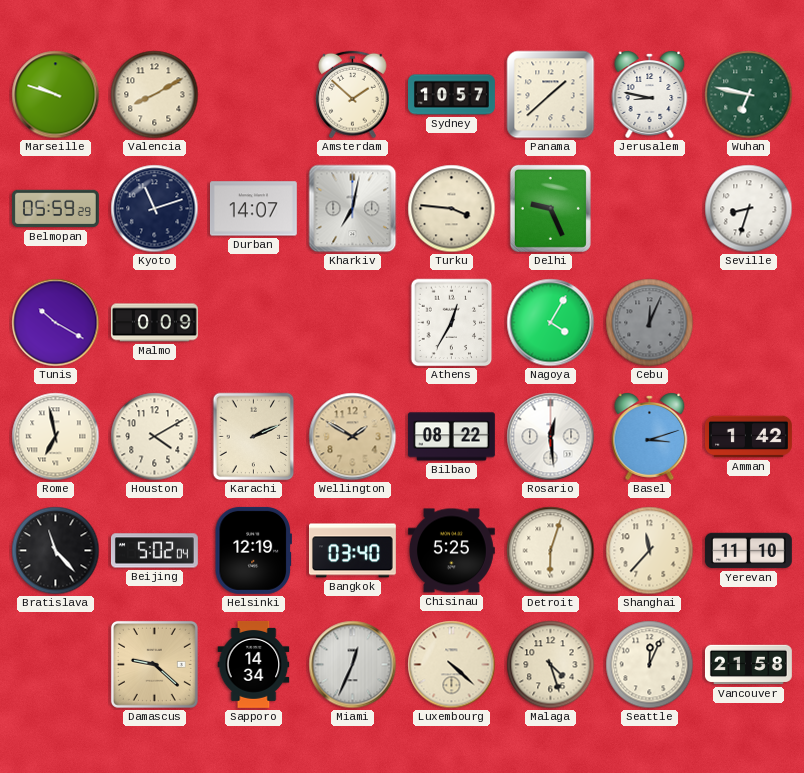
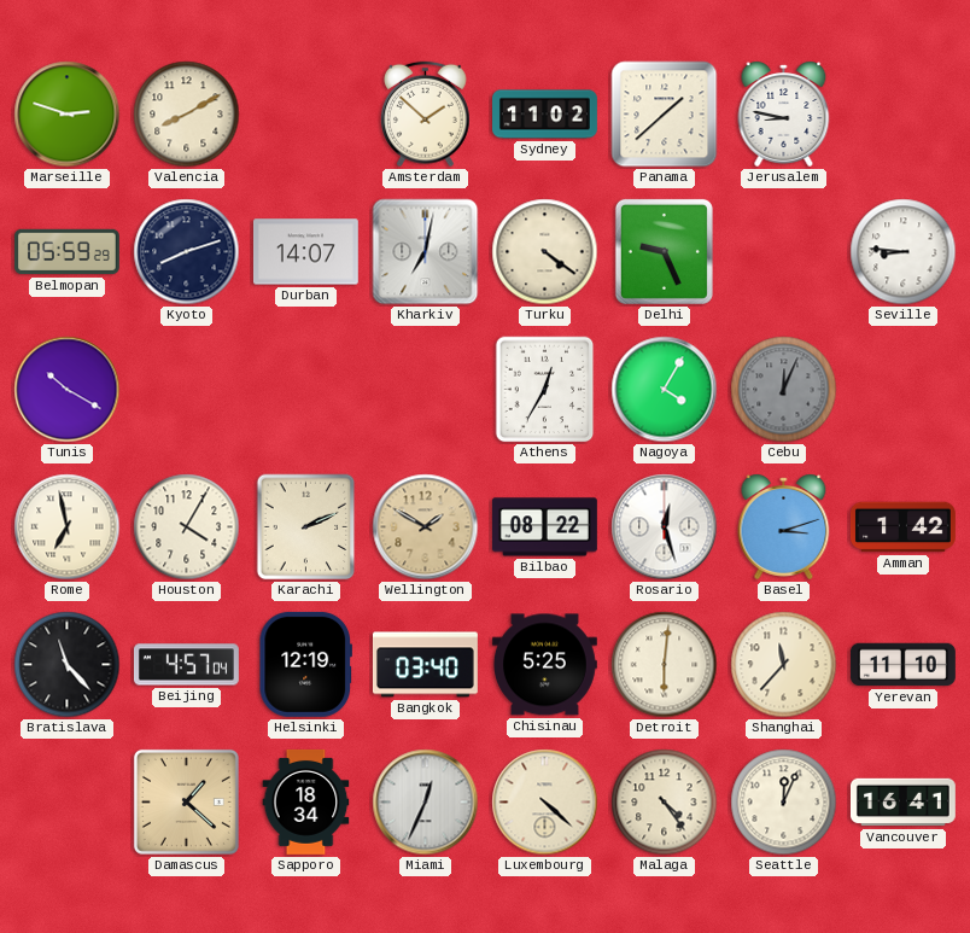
Marseille: 9:48 -> 2:48
Sydney: 10:57 -> 11:02
Wuhan: 6:47 -> none
Kyoto: 11:12 -> 8:12
Turku: 3:46 -> 4:21
Seville: 8:33 -> 8:46
Malmo: 0:09 -> none
Houston: 4:10 -> 4:05
Rosario: 12:29 -> 12:27
Beijing: 5:02 -> 4:57
Detroit: 6:03 -> 6:01
Damascus: 9:22 -> 1:22
Sapporo: 14:34 -> 18:34
Malaga: 4:27 -> 4:24
Vancouver: 21:58 -> 16:41
